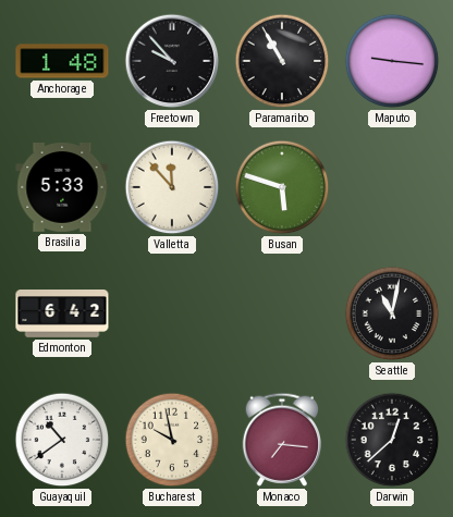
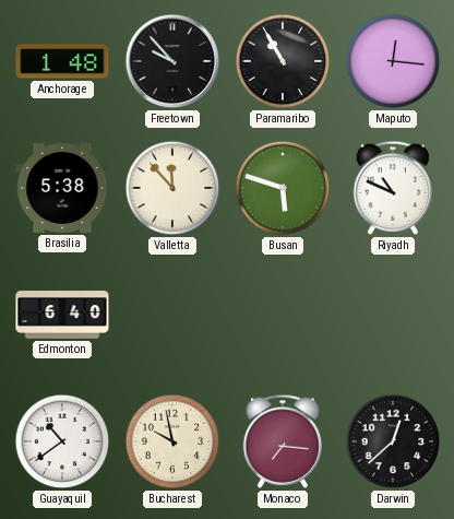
Maputo: 9:16 -> 12:16
Brasilia: 5:33 -> 5:38
Riyadh: none -> 10:49
Edmonton: 6:42 -> 6:40
Seattle: 11:02 -> none
